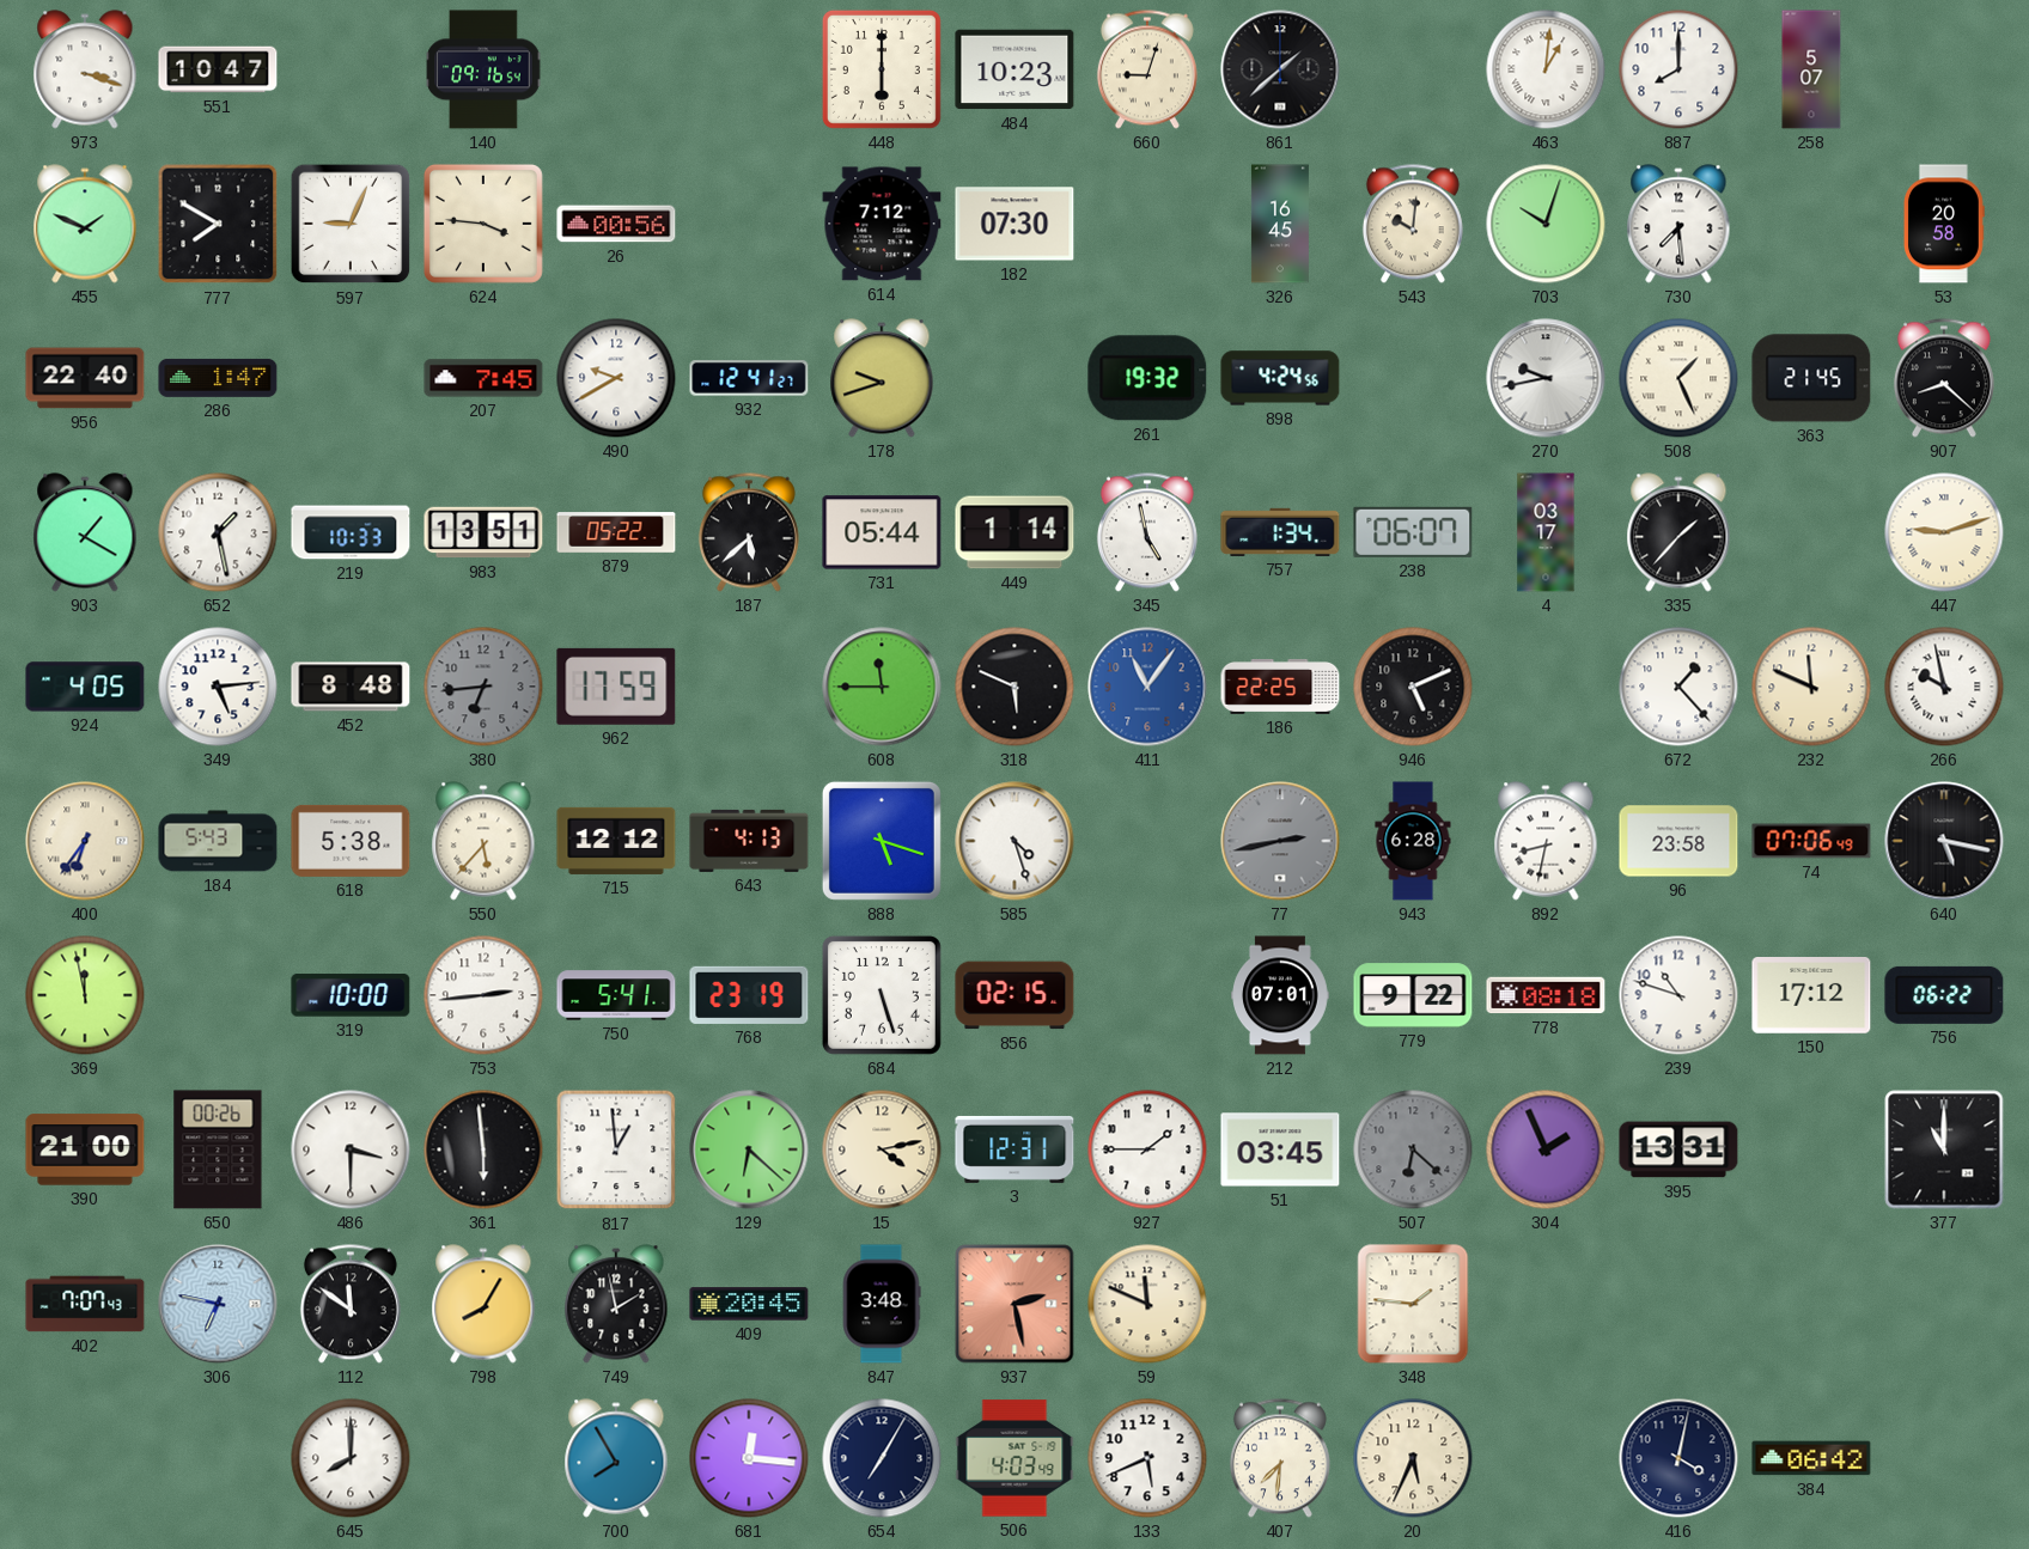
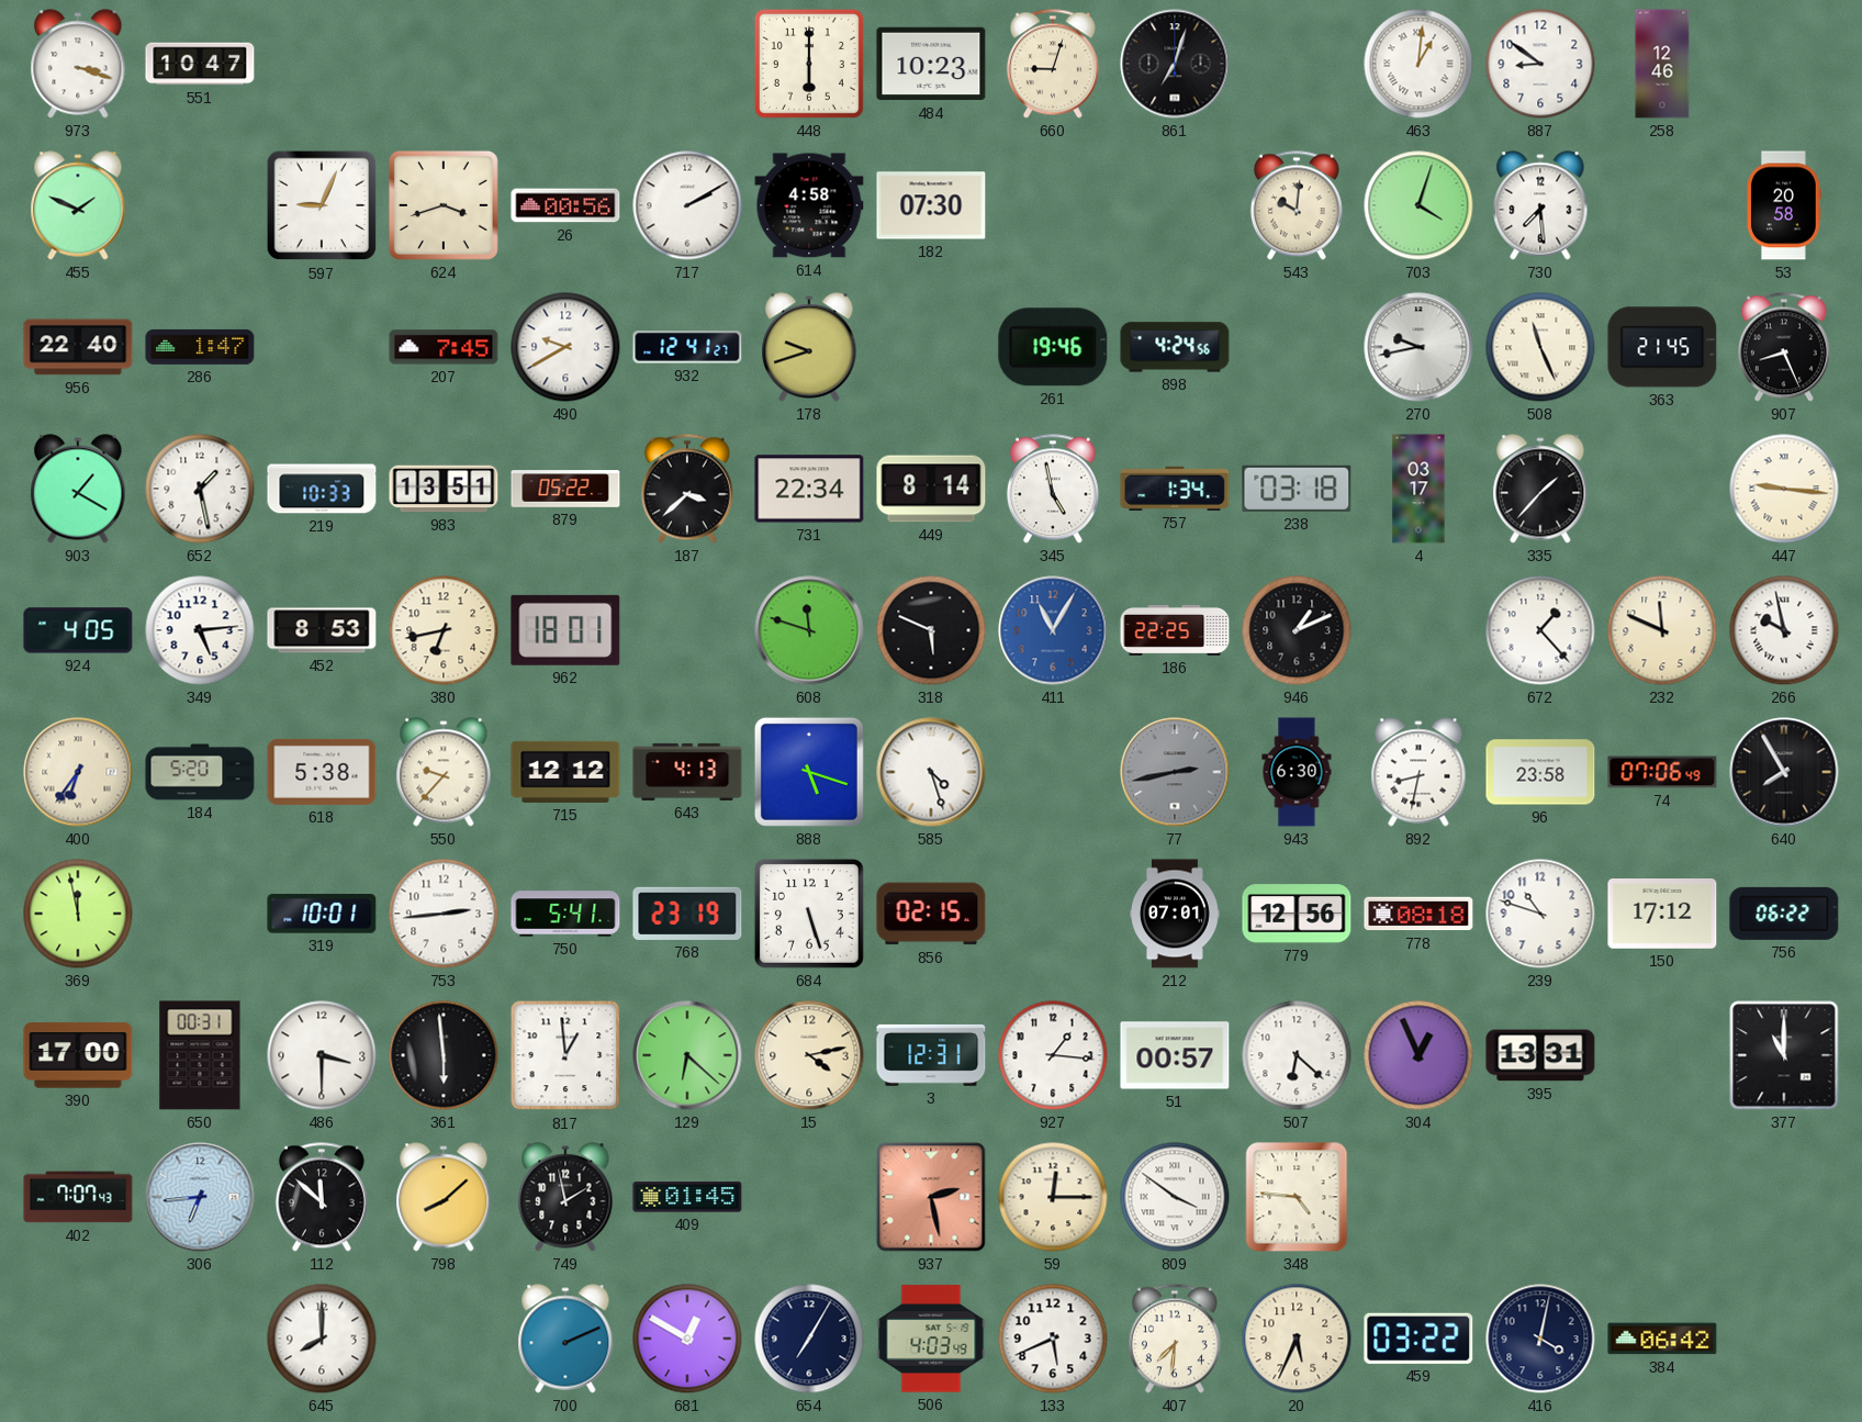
140: 09:16 -> none
861: 1:38 -> 7:03
887: 8:00 -> 8:51
258: 5:07 -> 12:46
777: 7:50 -> none
624: 3:46 -> 3:42
717: none -> 2:10
614: 7:12 -> 4:58
326: 16:45 -> none
703: 10:03 -> 4:03
261: 19:32 -> 19:46
508: 1:26 -> 11:26
907: 8:22 -> 8:26
187: 5:38 -> 3:38
731: 05:44 -> 22:34
449: 1:14 -> 8:14
238: 06:07 -> 03:18
447: 9:12 -> 9:16
452: 8:48 -> 8:53
380: 6:44 -> 6:43
380 dial: grey -> cream
962: 17:59 -> 18:01
608: 11:45 -> 11:48
411: 11:06 -> 11:05
946: 5:11 -> 1:11
184: 5:43 -> 5:20
550: 5:37 -> 9:37
943: 6:28 -> 6:30
640: 5:17 -> 7:55
319: 10:00 -> 10:01
779: 9:22 -> 12:56
390: 21:00 -> 17:00
650: 00:26 -> 00:31
927: 1:45 -> 1:16
51: 03:45 -> 00:57
507 dial: grey -> white
304: 1:56 -> 12:56
306: 6:47 -> 6:44
112: 11:51 -> 11:52
798: 8:05 -> 8:08
409: 20:45 -> 01:45
847: 3:48 -> none
59: 11:49 -> 12:15
809: none -> 3:51
348: 1:46 -> 4:46
700: 7:55 -> 2:11
681: 12:16 -> 12:50
459: none -> 03:22
